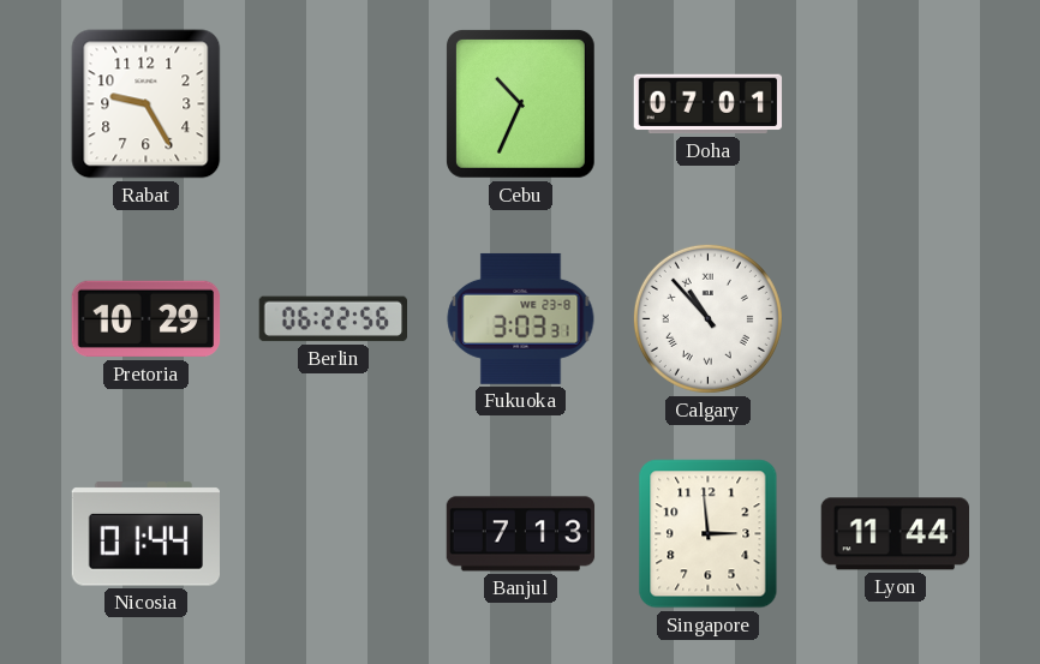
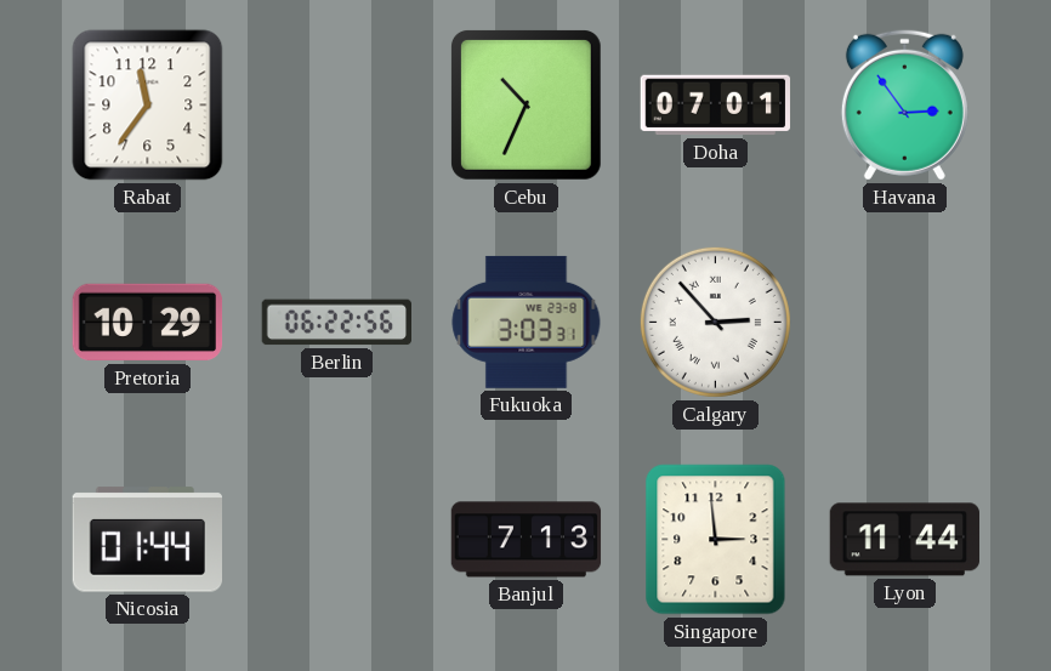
Rabat: 9:25 -> 11:36
Havana: none -> 2:54
Calgary: 10:53 -> 2:53
